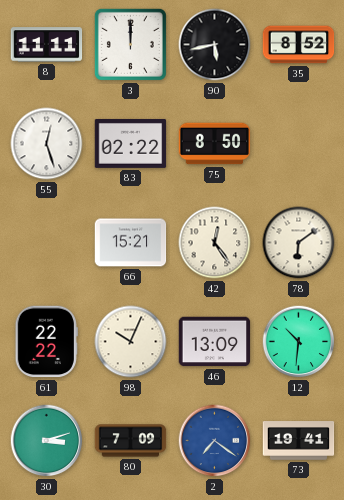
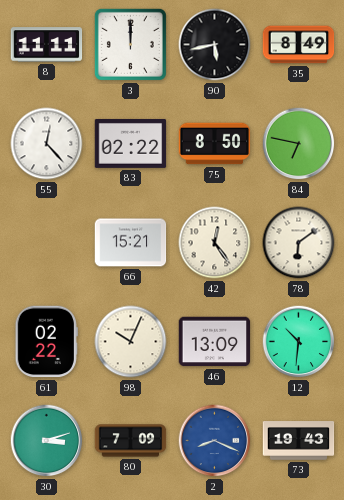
35: 8:52 -> 8:49
55: 12:27 -> 12:23
84: none -> 6:47
61: 22:22 -> 02:22
2: 7:21 -> 8:19
73: 19:41 -> 19:43
